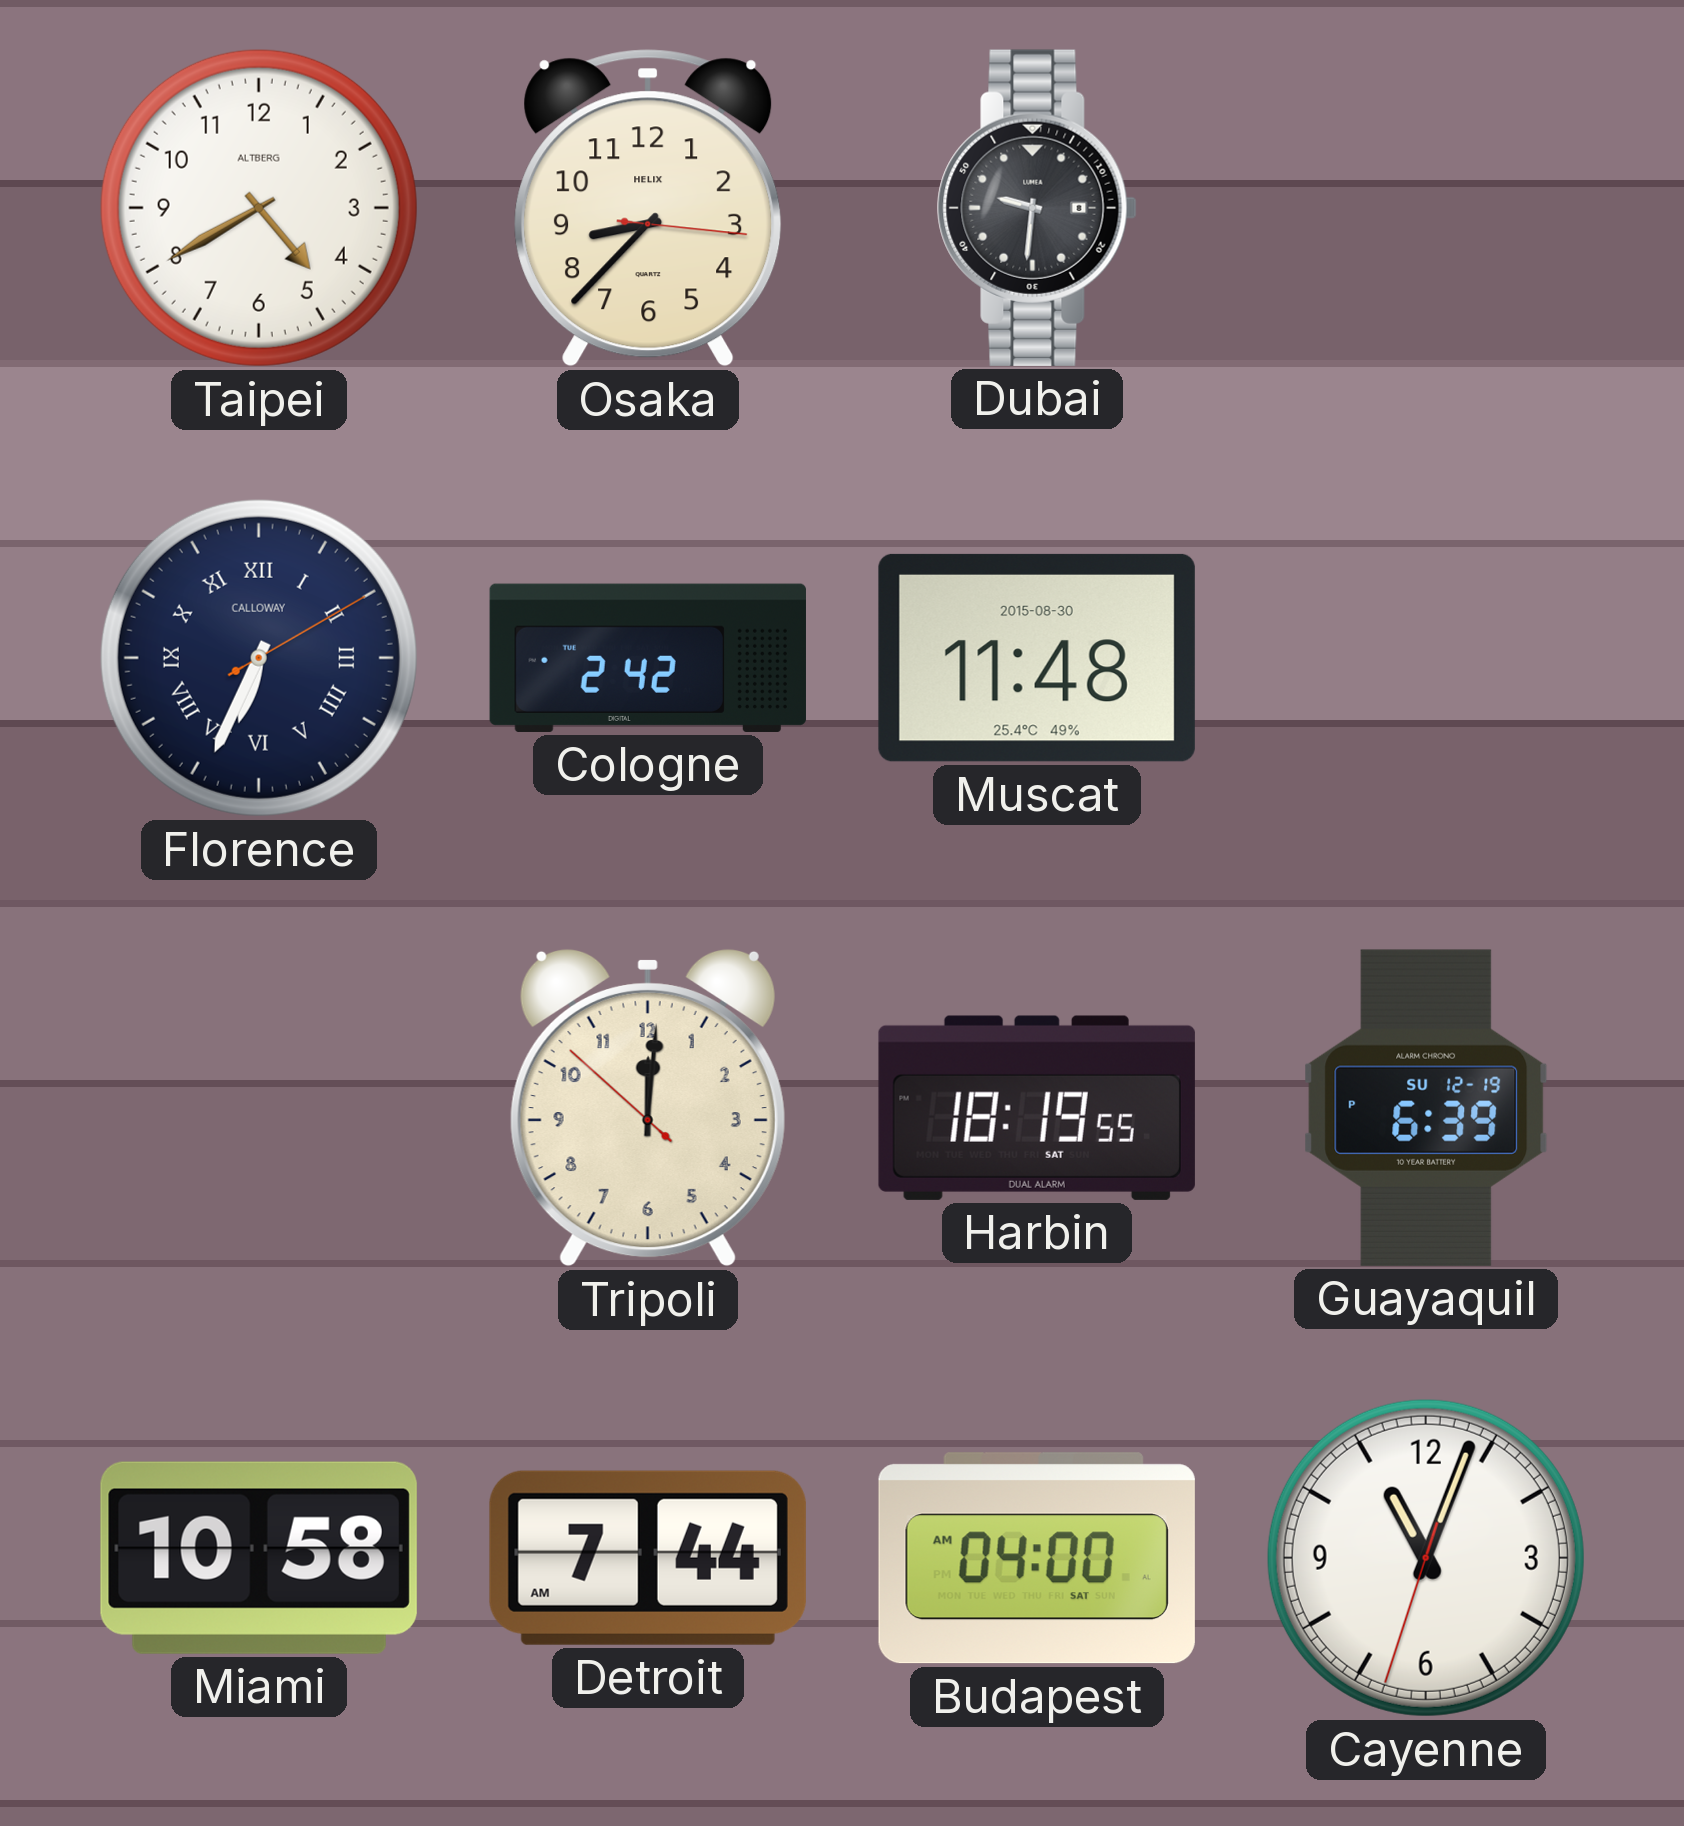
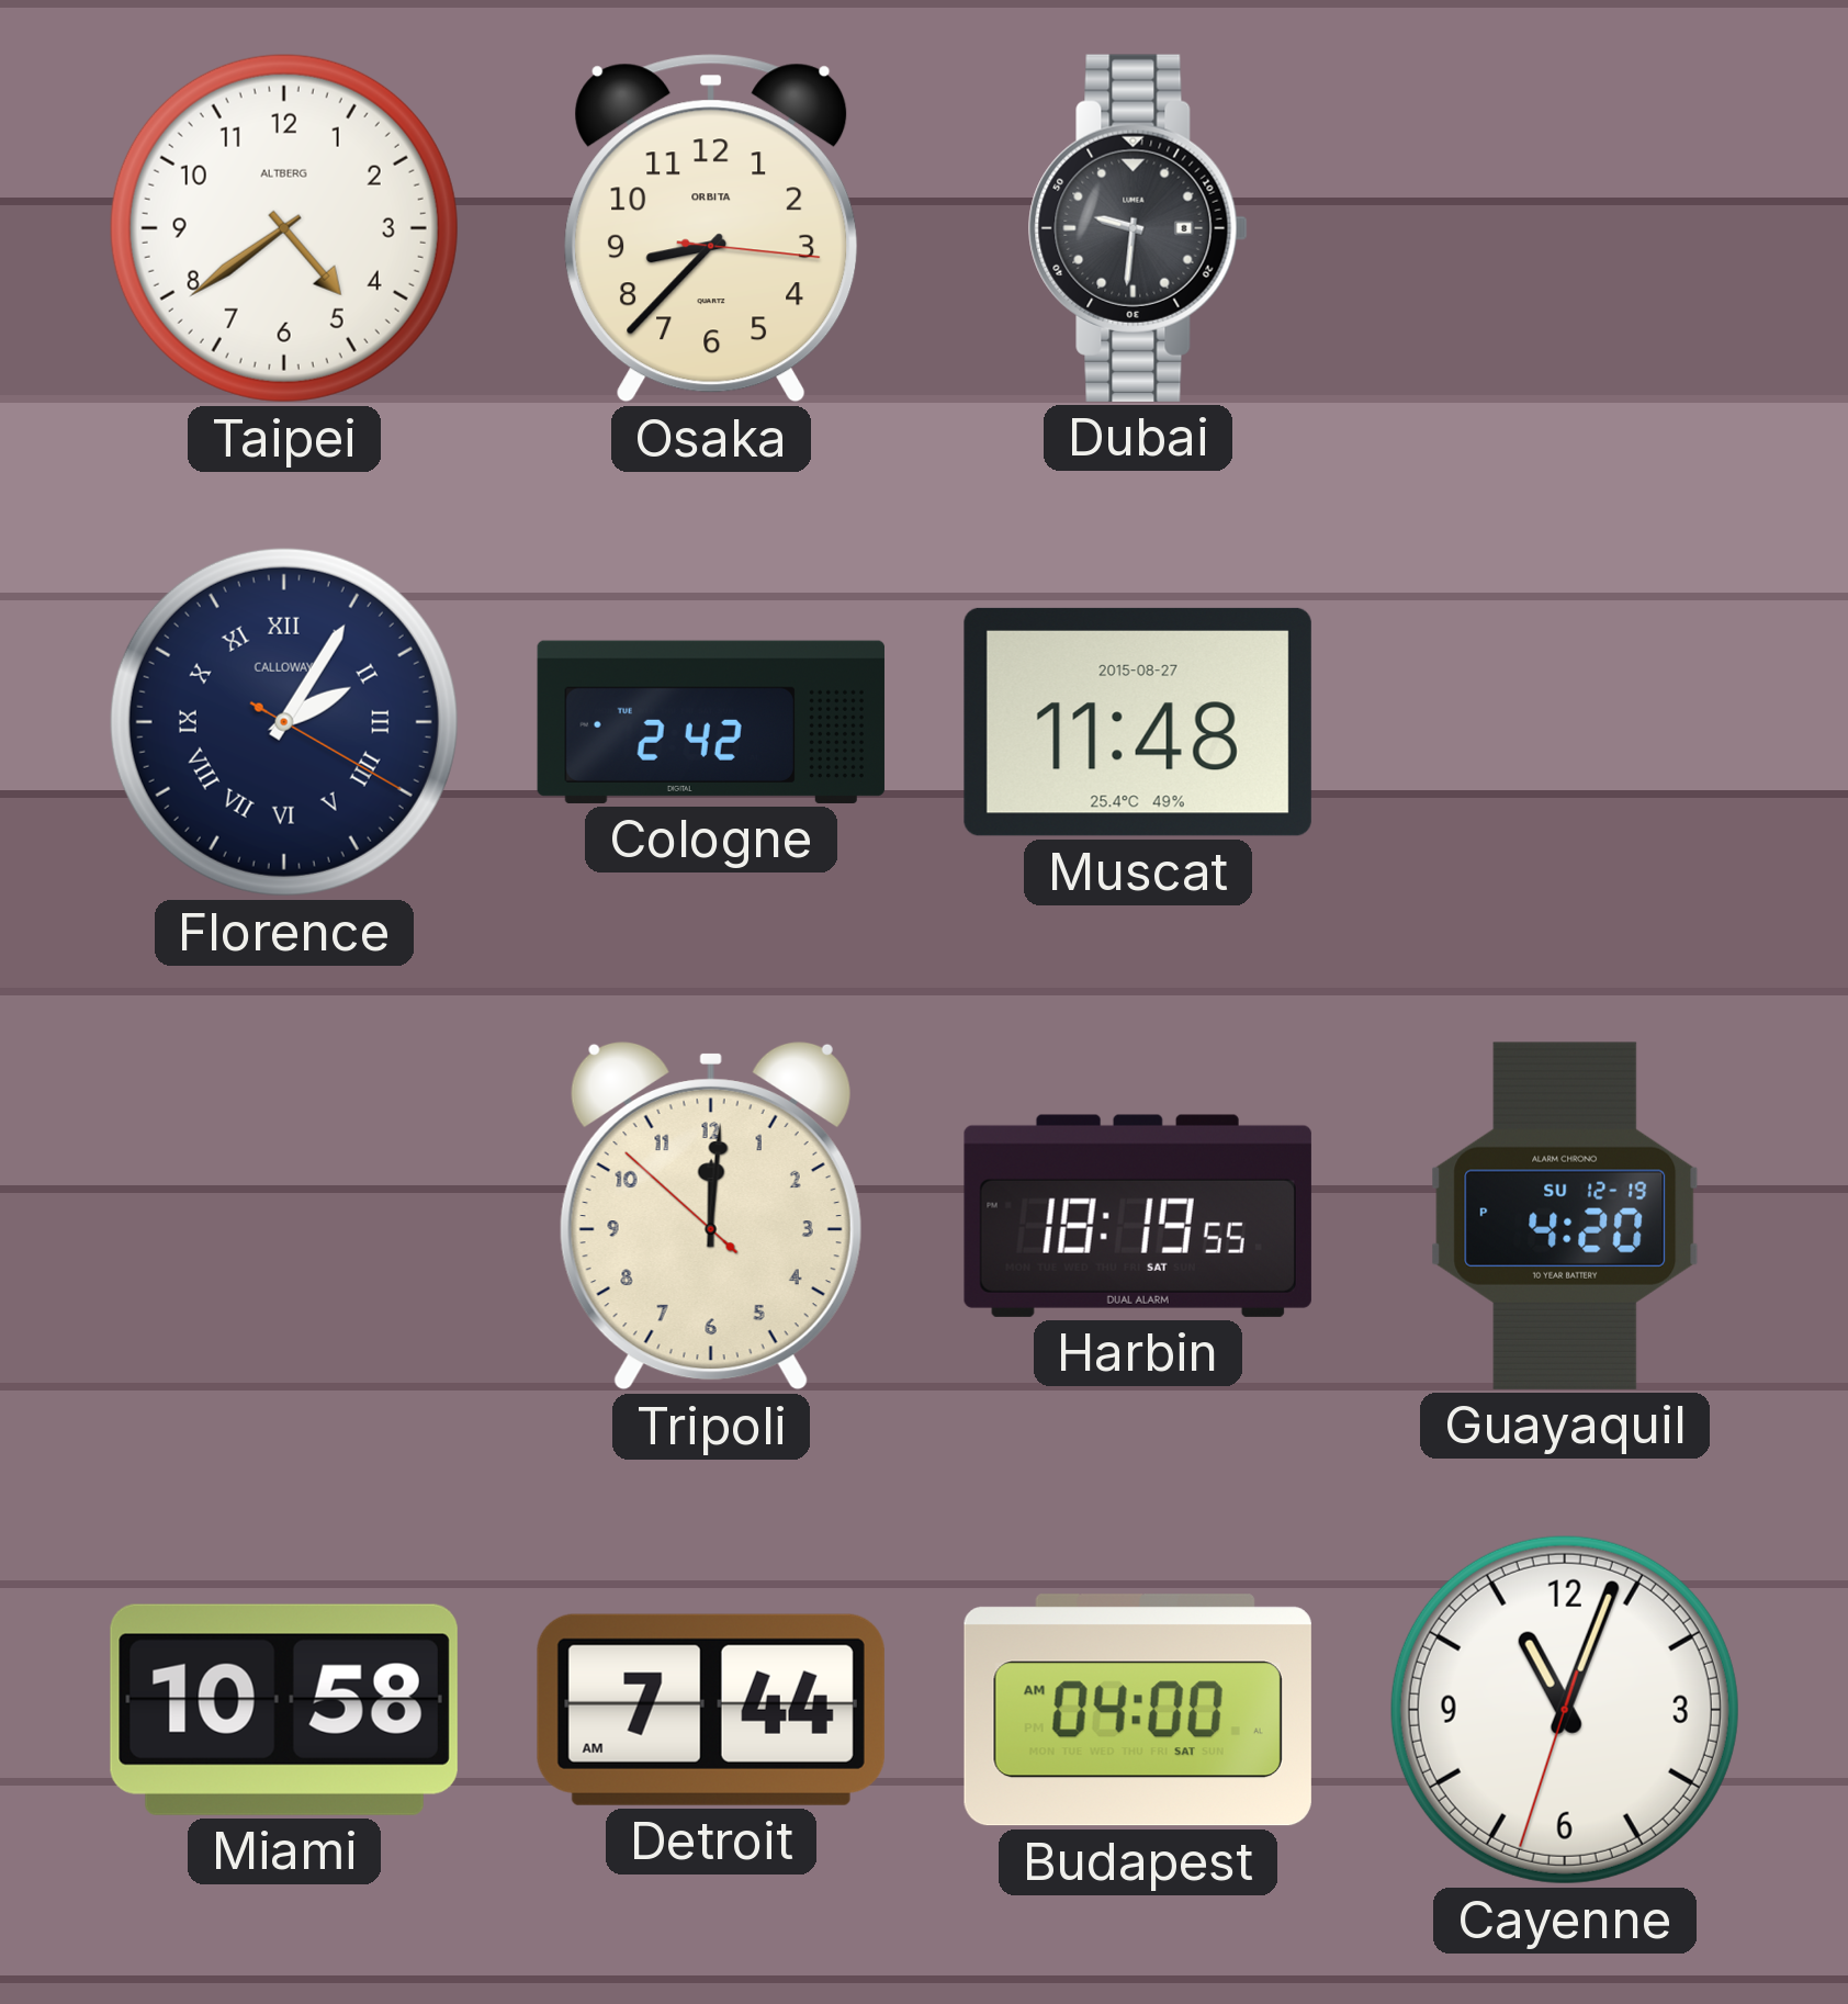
Taipei: 4:40 -> 4:39
Osaka brand: HELIX -> ORBITA
Florence: 6:34 -> 2:05
Muscat date: 2015-08-30 -> 2015-08-27
Guayaquil: 6:39 -> 4:20
